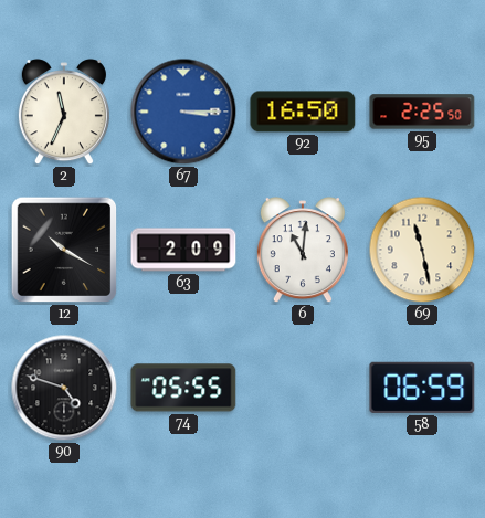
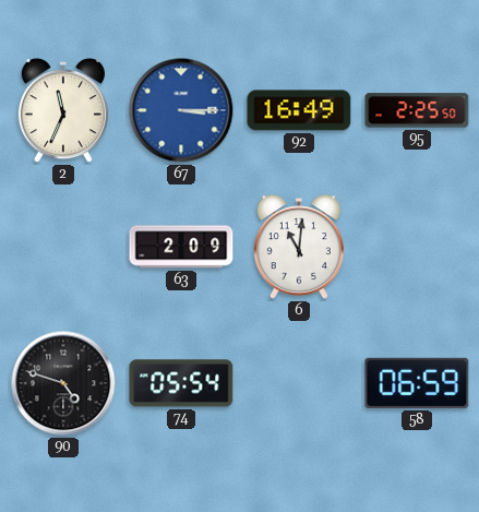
92: 16:50 -> 16:49
12: 10:20 -> none
69: 11:28 -> none
74: 05:55 -> 05:54
